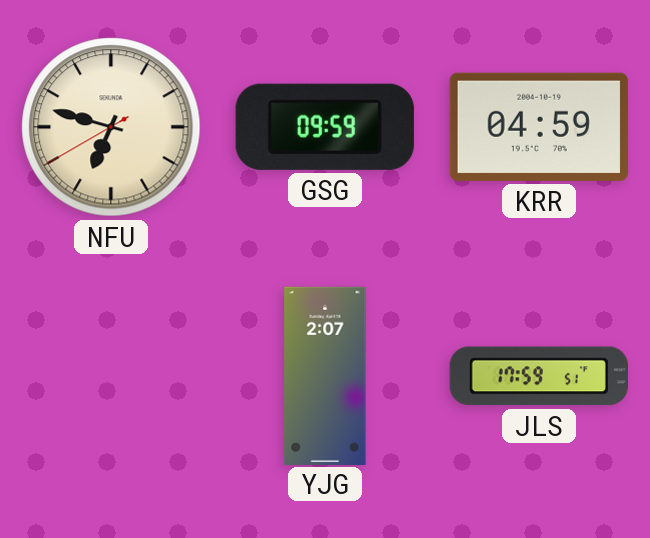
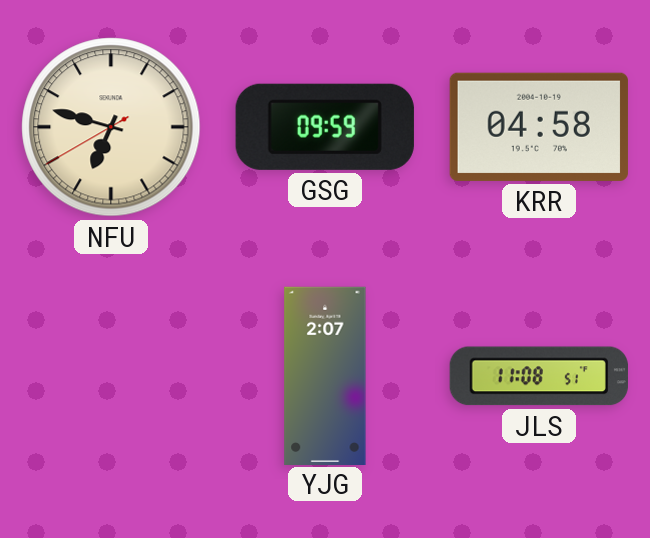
KRR: 04:59 -> 04:58
JLS: 17:59 -> 11:08
